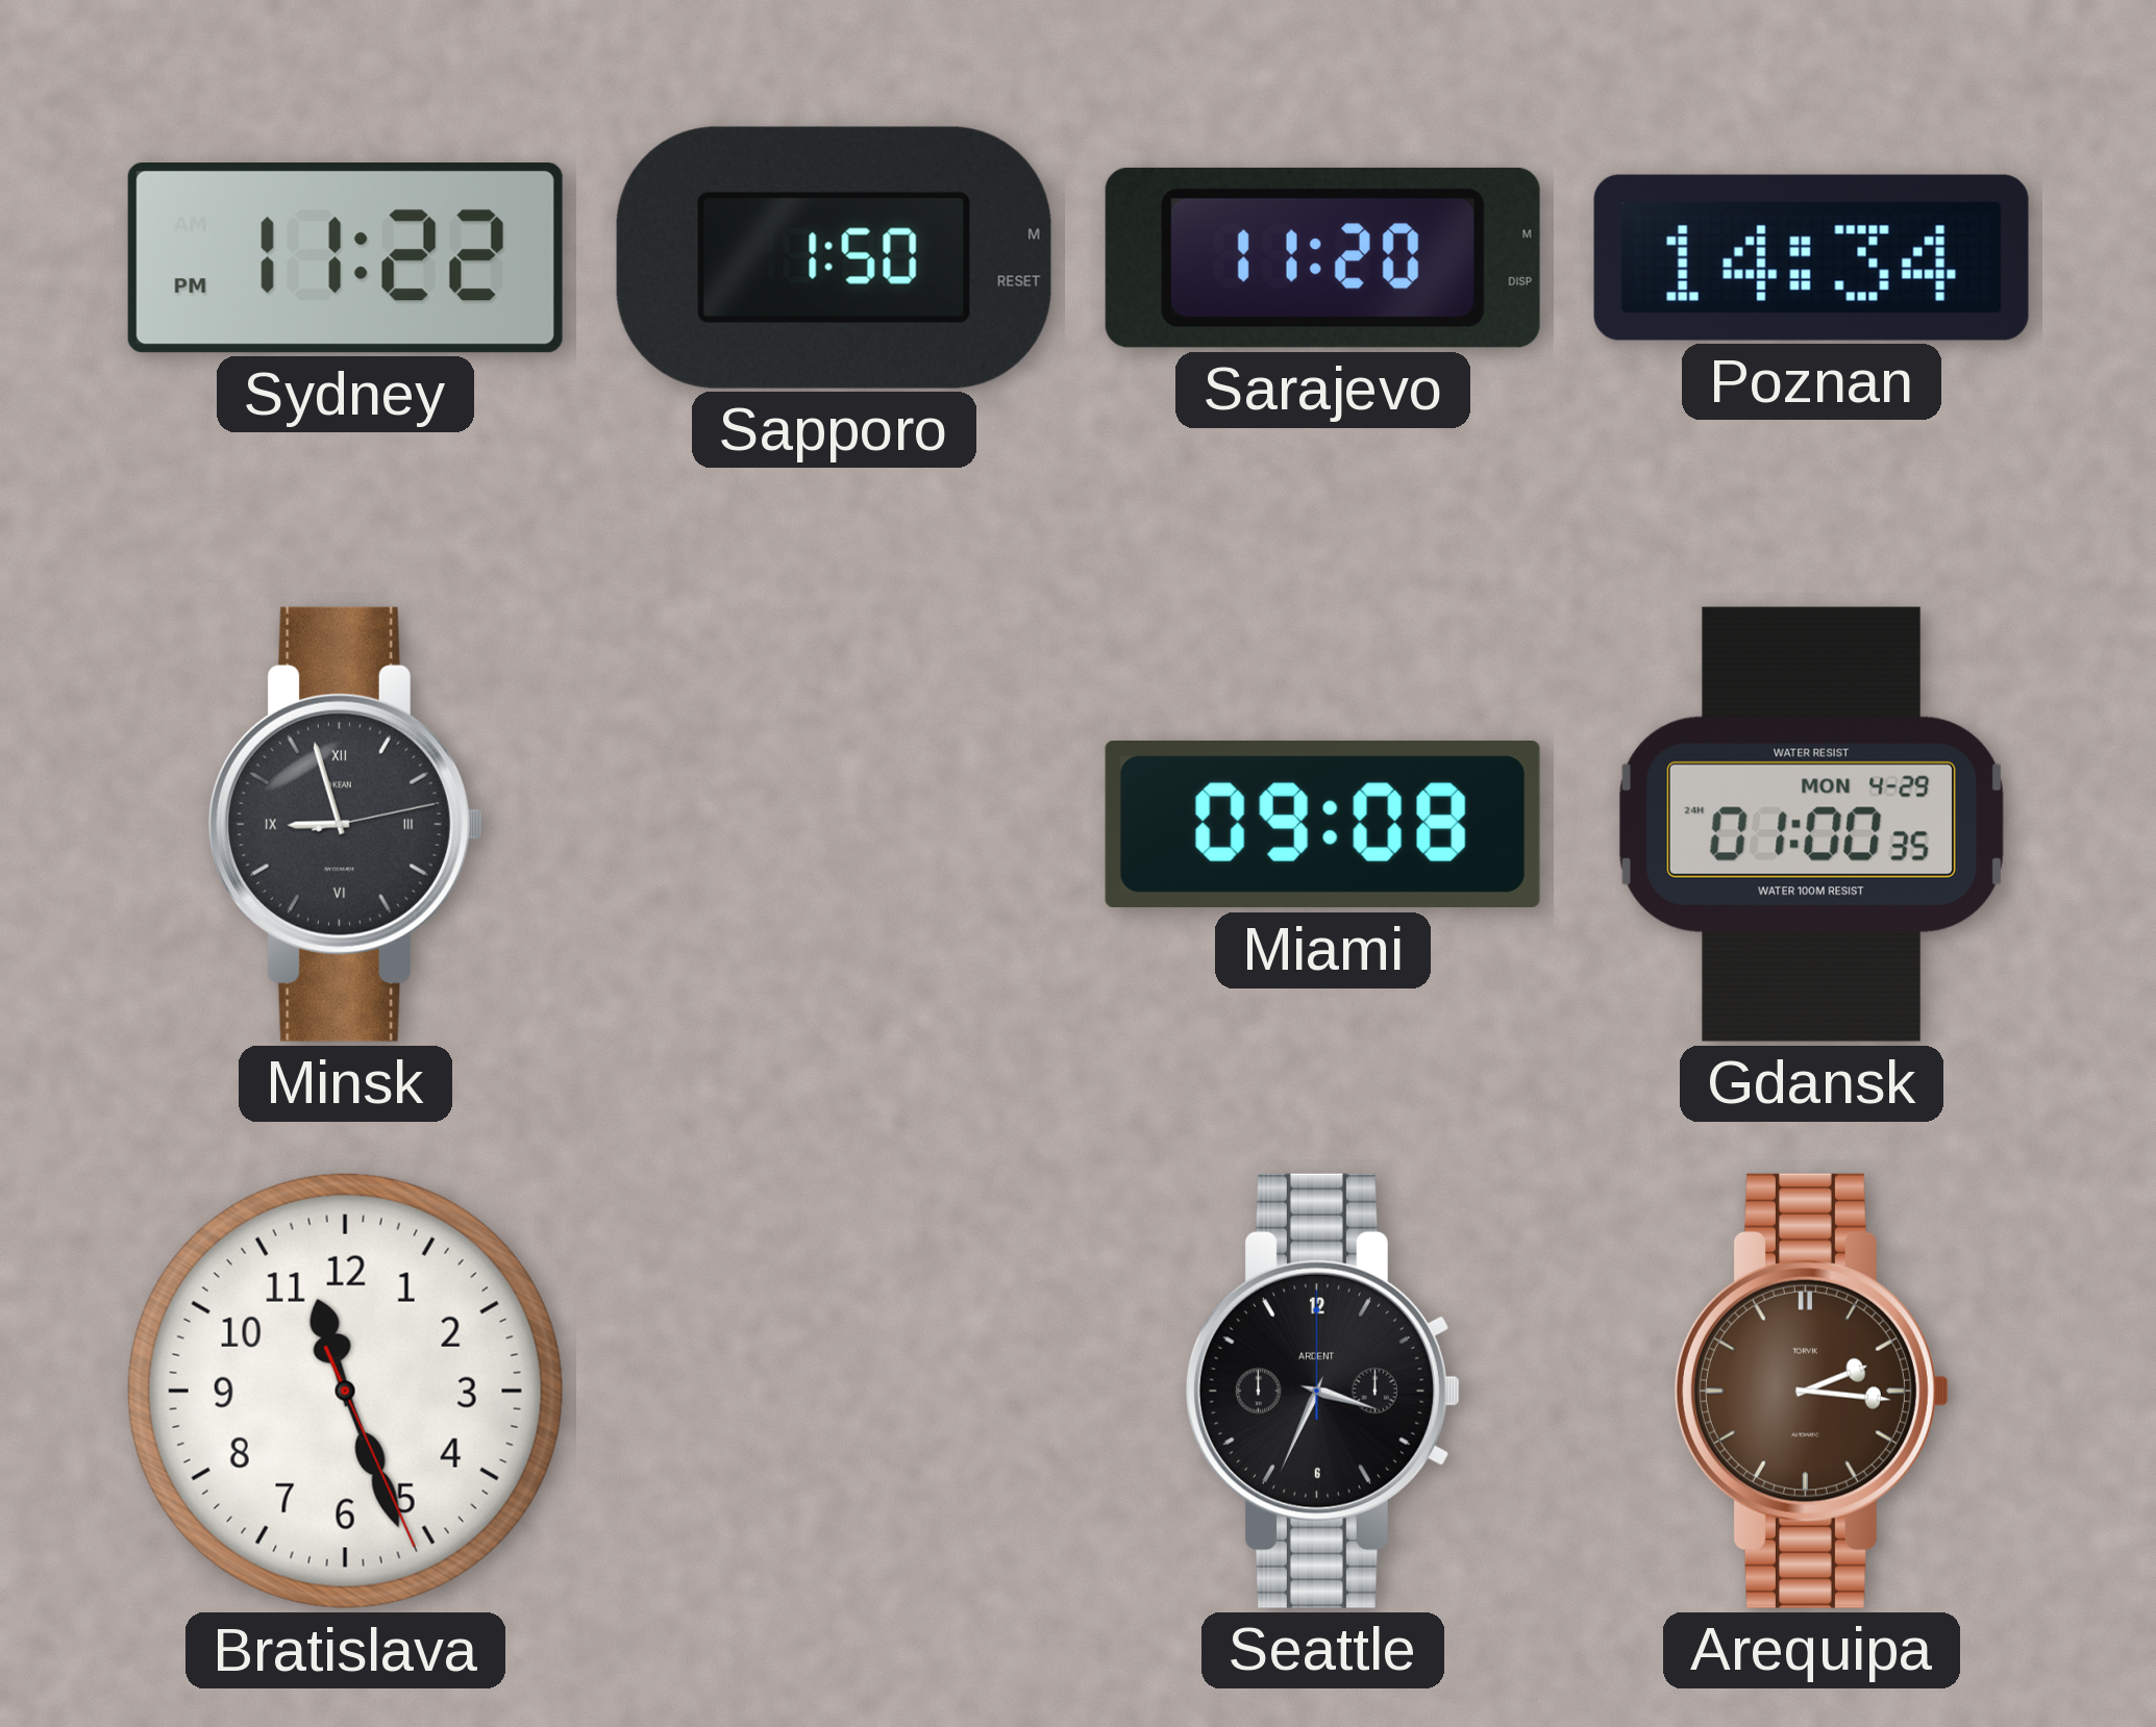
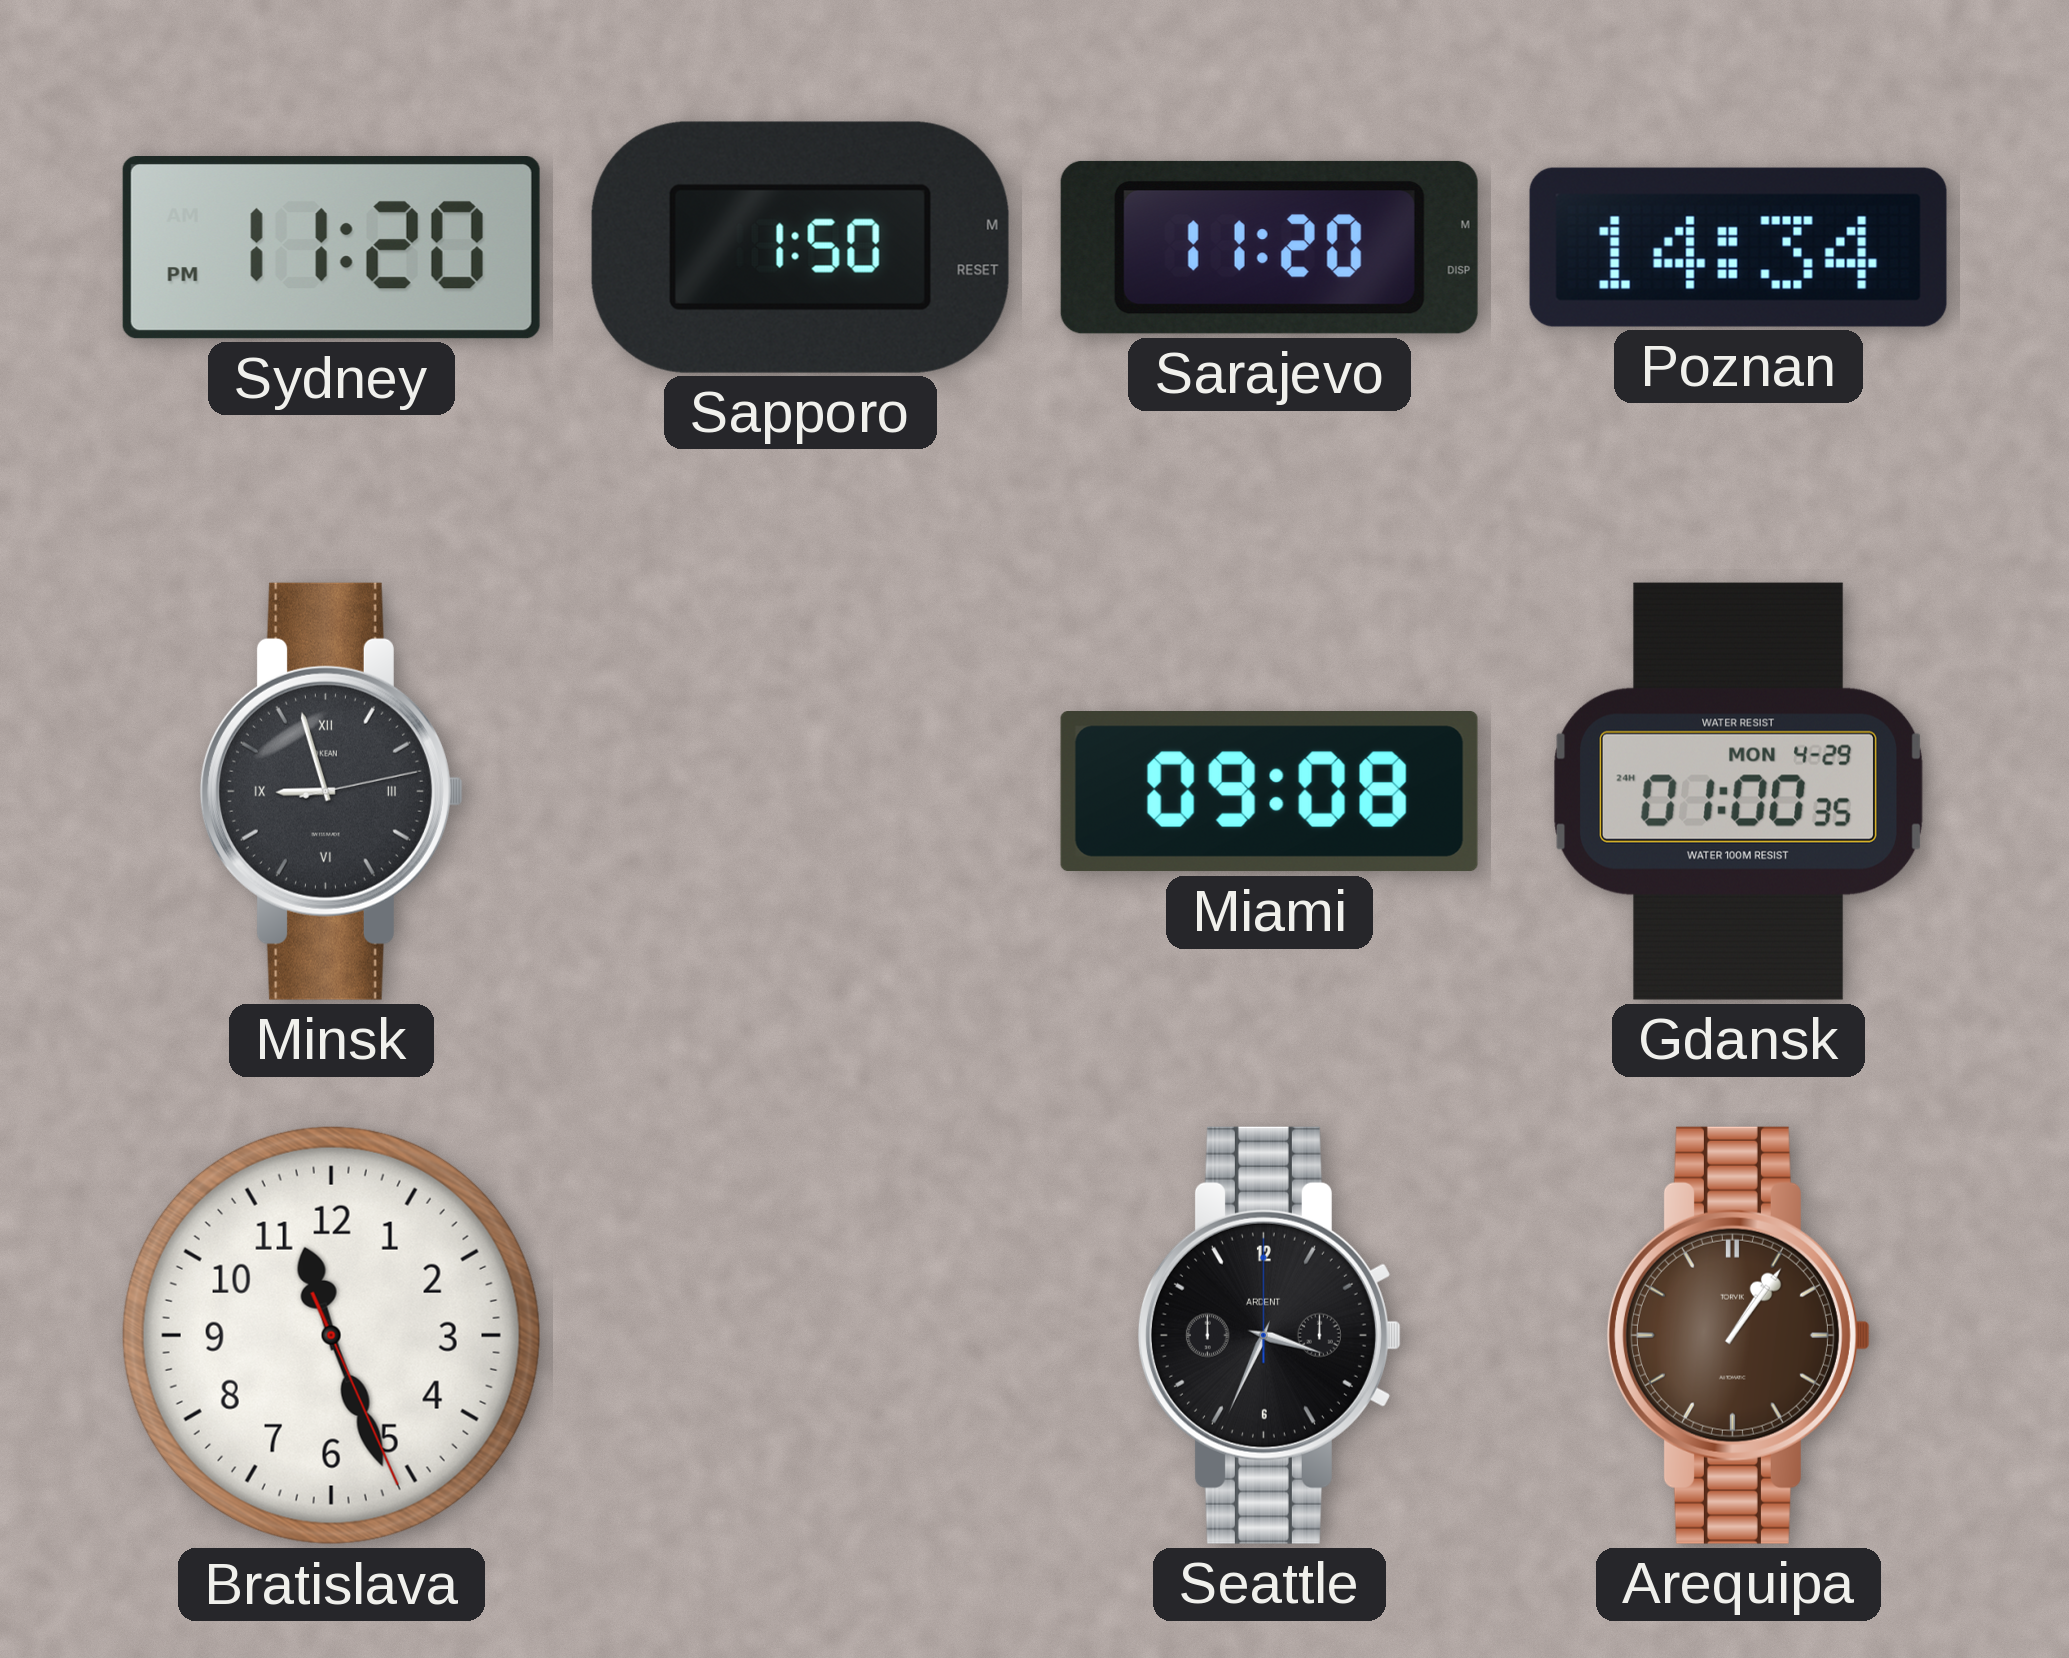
Sydney: 11:22 -> 11:20
Arequipa: 2:16 -> 1:06
